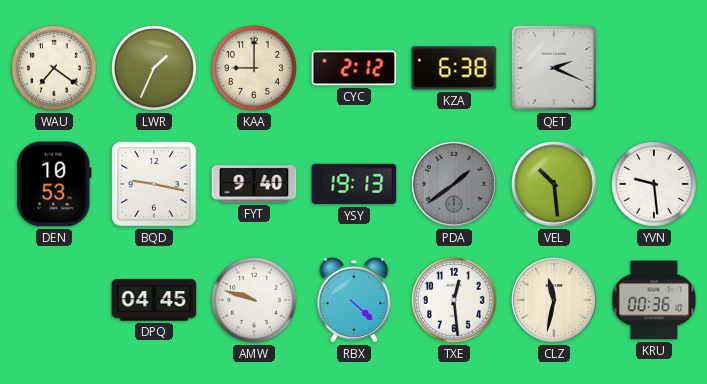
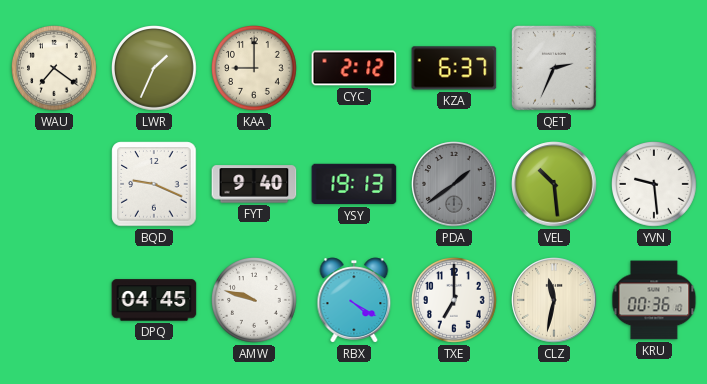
KZA: 6:38 -> 6:37
QET: 2:19 -> 2:34
DEN: 10:53 -> none
BQD: 9:17 -> 9:19
RBX: 4:22 -> 4:20
TXE: 12:29 -> 7:00
